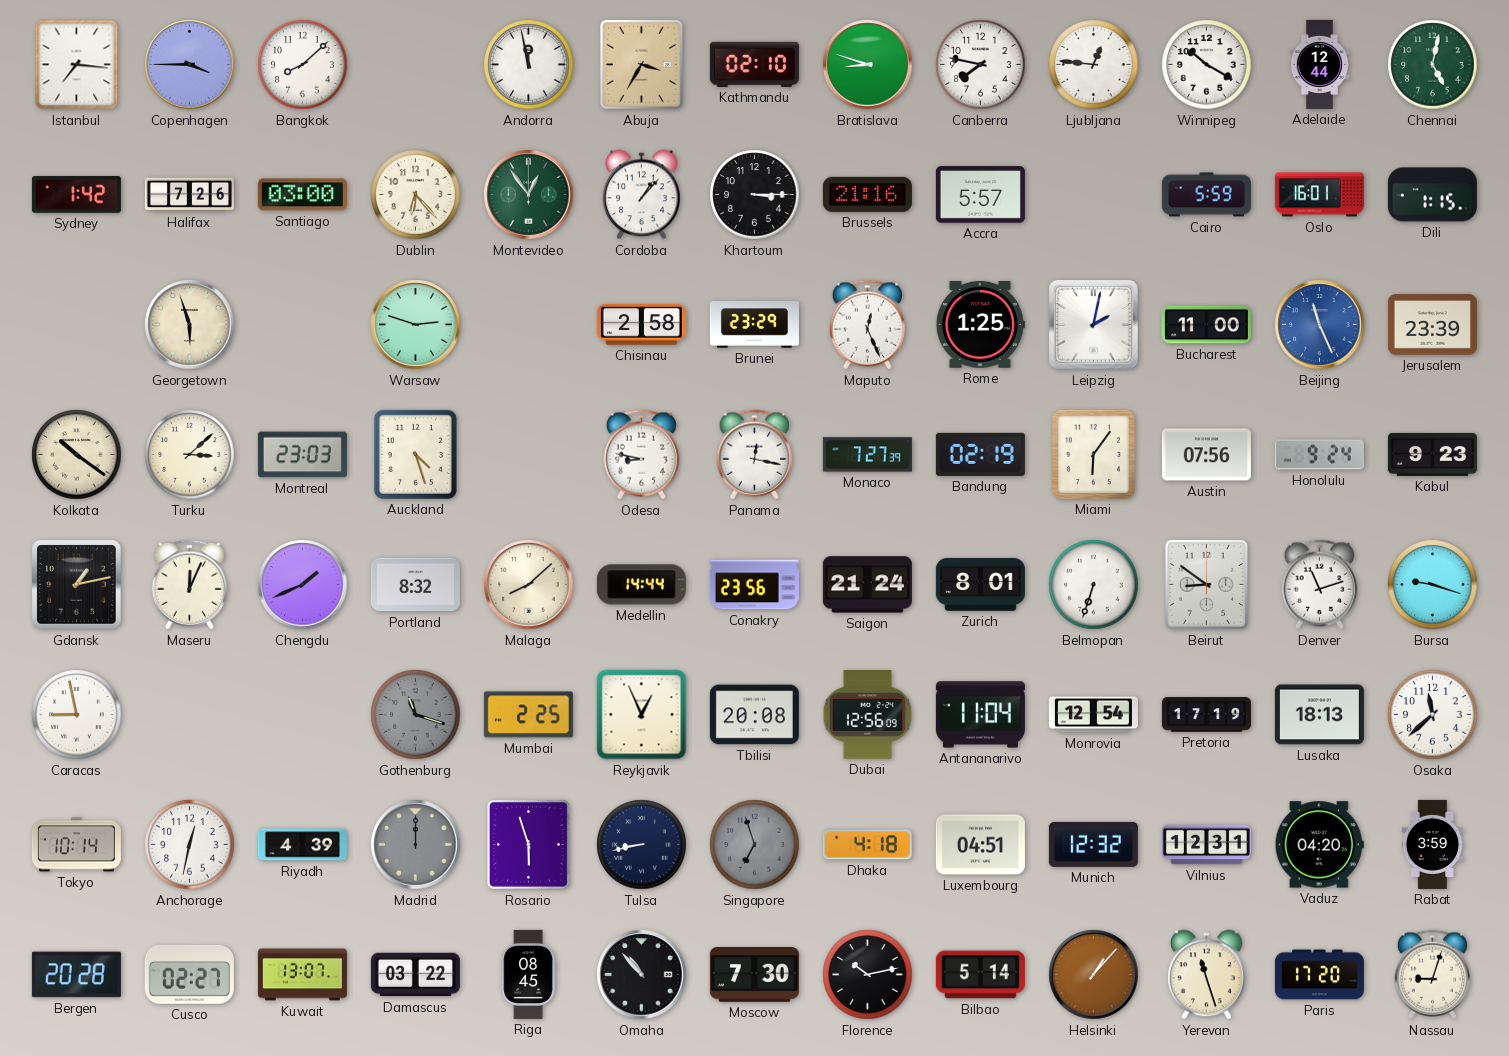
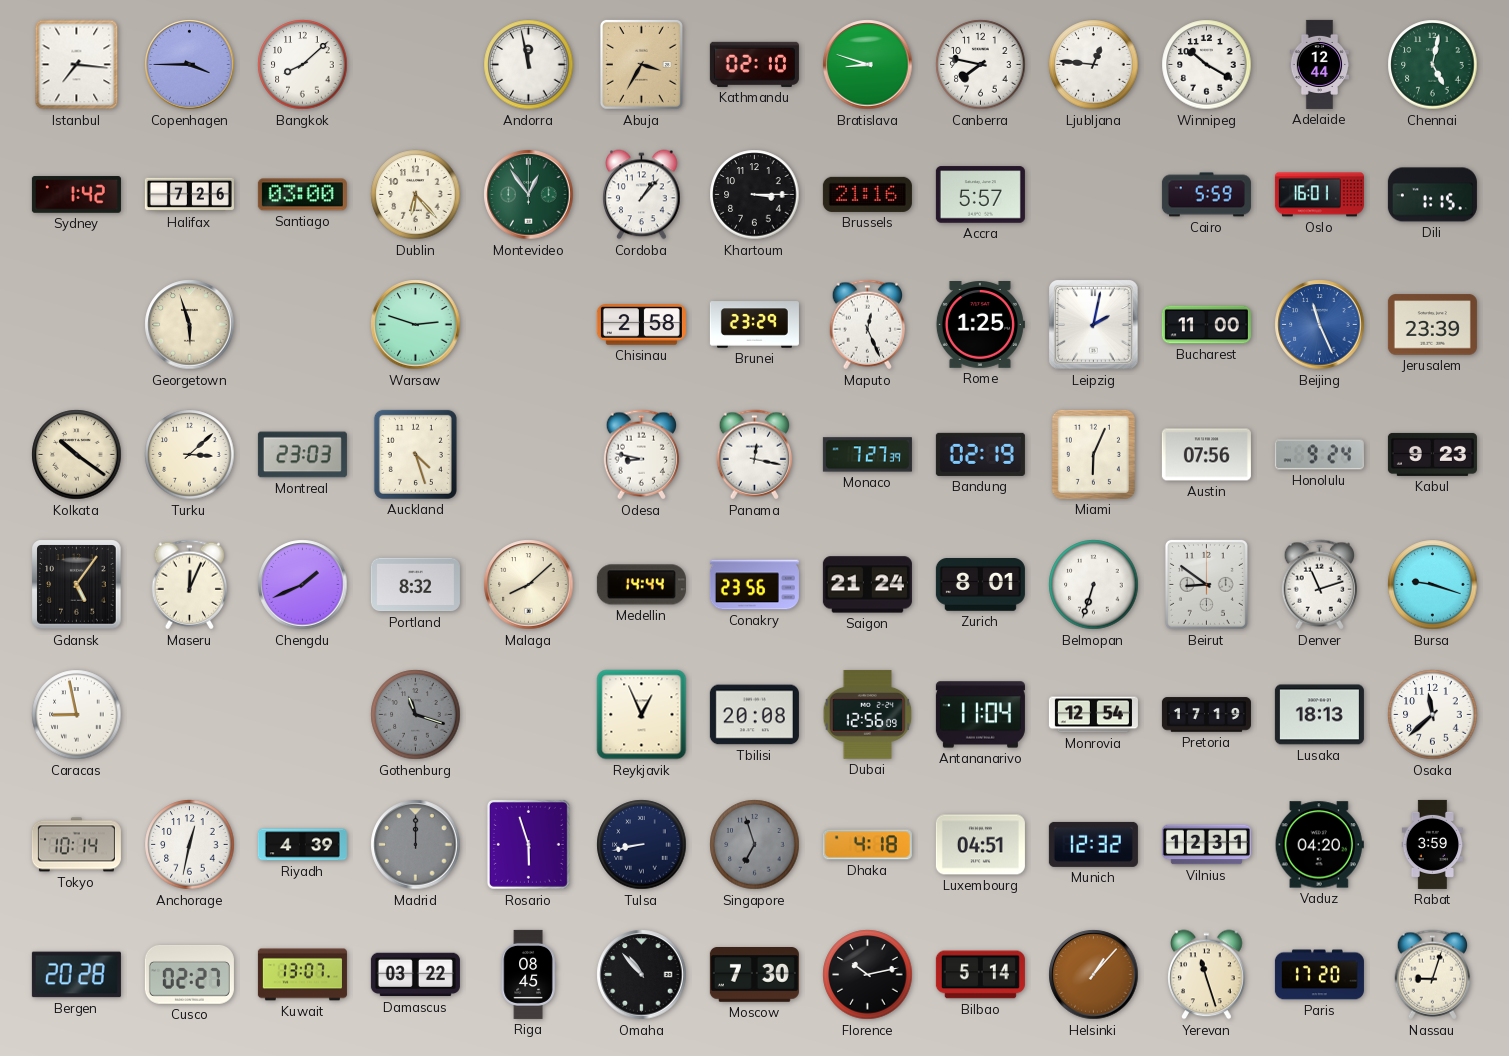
Miami: 6:06 -> 6:04
Gdansk: 1:13 -> 5:06
Mumbai: 2:25 -> none
